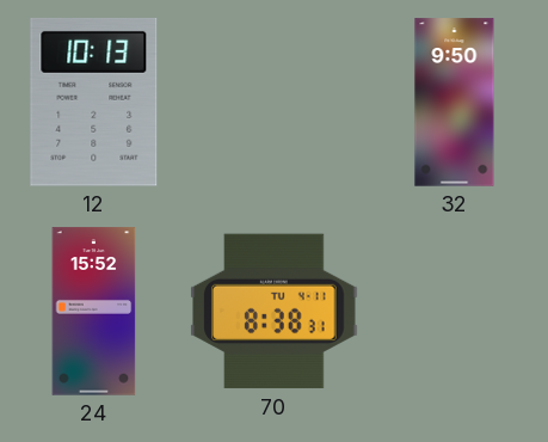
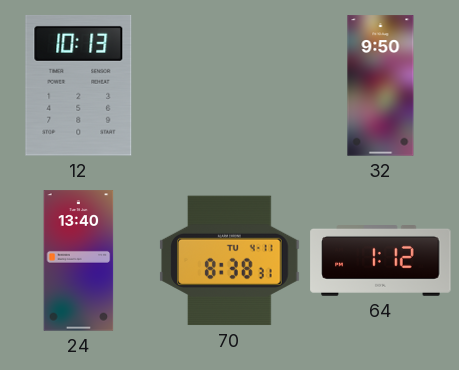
24: 15:52 -> 13:40
64: none -> 1:12
